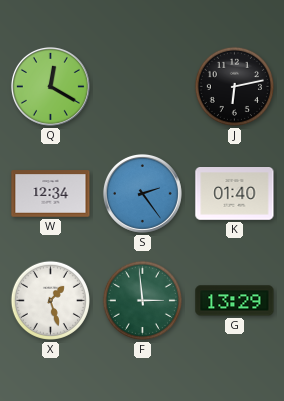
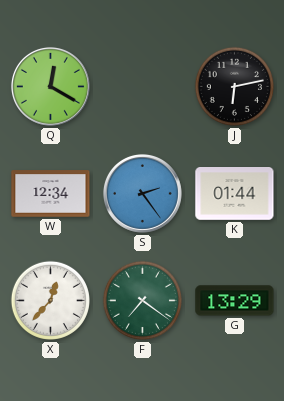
K: 01:40 -> 01:44
X: 1:27 -> 12:37
F: 2:59 -> 7:21
